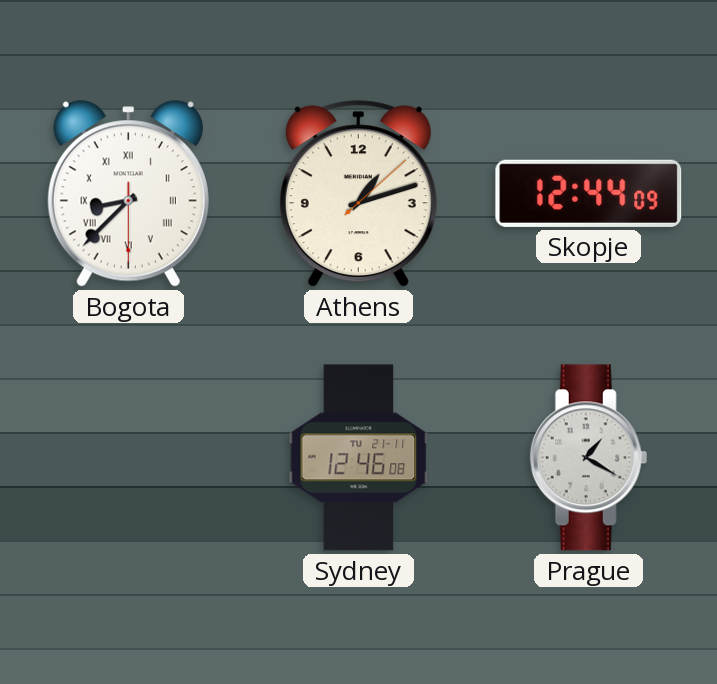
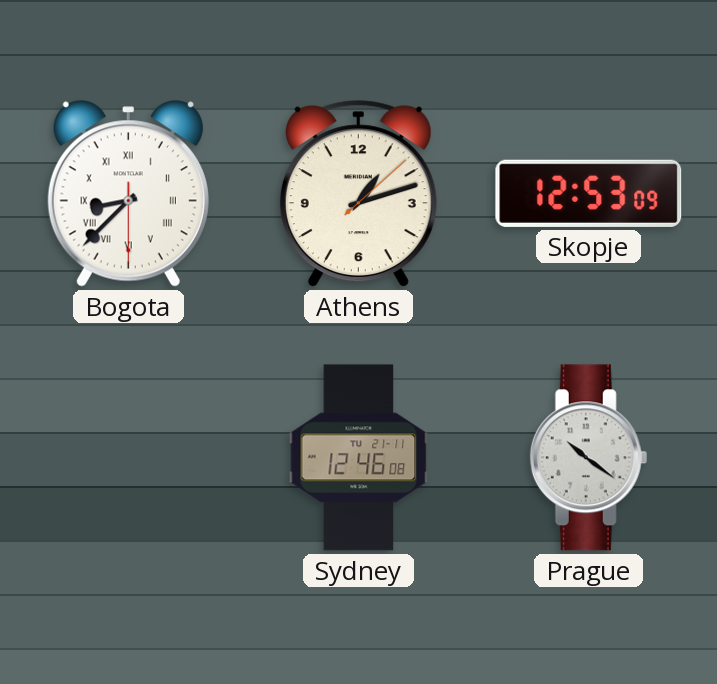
Skopje: 12:44 -> 12:53
Prague: 1:20 -> 10:21
